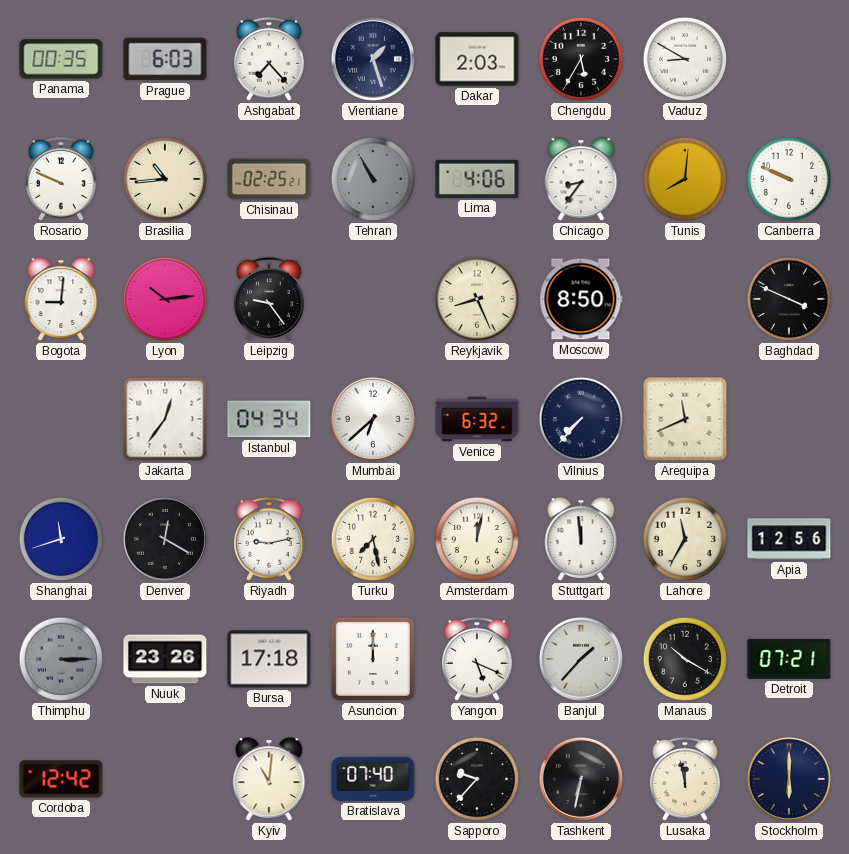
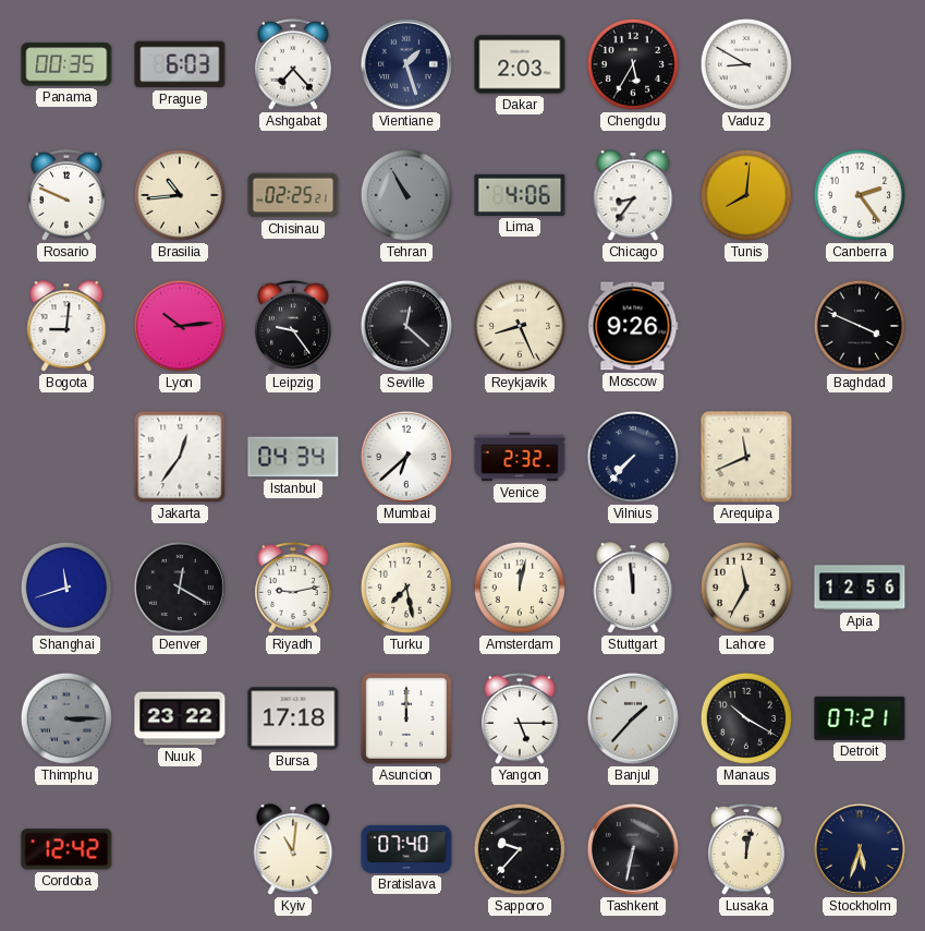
Canberra: 9:49 -> 2:24
Seville: none -> 12:22
Moscow: 8:50 -> 9:26
Venice: 6:32 -> 2:32
Nuuk: 23:26 -> 23:22
Yangon: 5:19 -> 5:15
Lusaka: 11:58 -> 12:02
Stockholm: 6:00 -> 5:33
